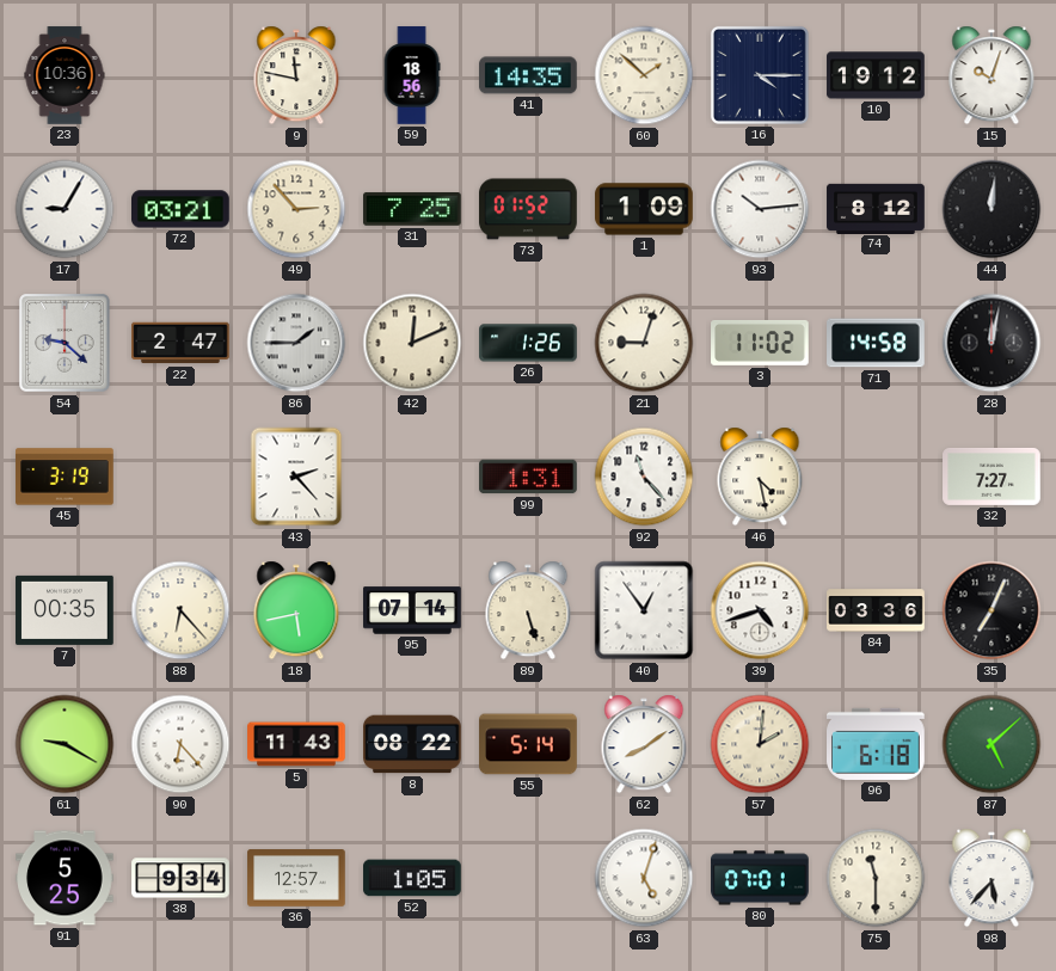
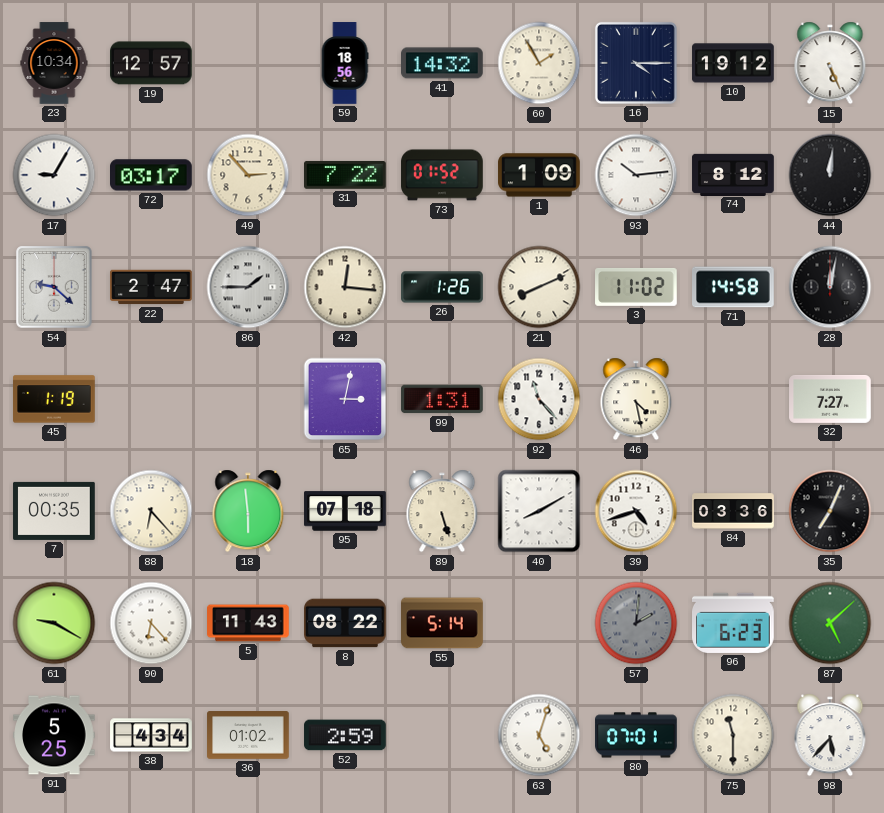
23: 10:36 -> 10:34
19: none -> 12:57
9: 11:47 -> none
41: 14:35 -> 14:32
60: 1:52 -> 1:55
15: 10:03 -> 5:26
72: 03:21 -> 03:17
31: 7:25 -> 7:22
42: 12:11 -> 12:16
21: 9:03 -> 8:11
45: 3:19 -> 1:19
43: 2:23 -> none
65: none -> 3:02
18: 5:43 -> 5:59
95: 07:14 -> 07:18
40: 12:54 -> 8:10
62: 8:09 -> none
57 dial: cream -> grey
96: 6:18 -> 6:23
38: 9:34 -> 4:34
36: 12:57 -> 01:02
52: 1:05 -> 2:59
